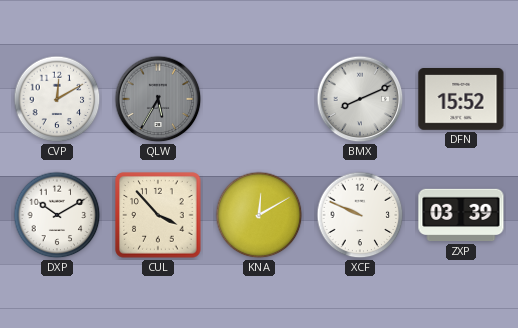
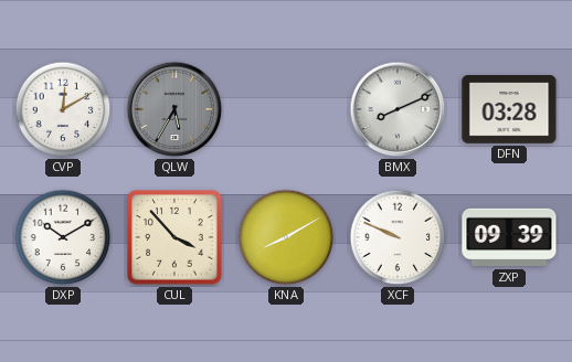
DFN: 15:52 -> 03:28
KNA: 12:10 -> 8:10
ZXP: 03:39 -> 09:39
